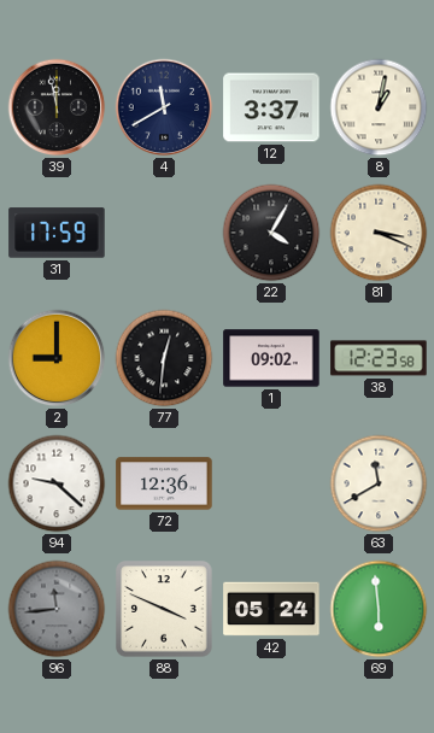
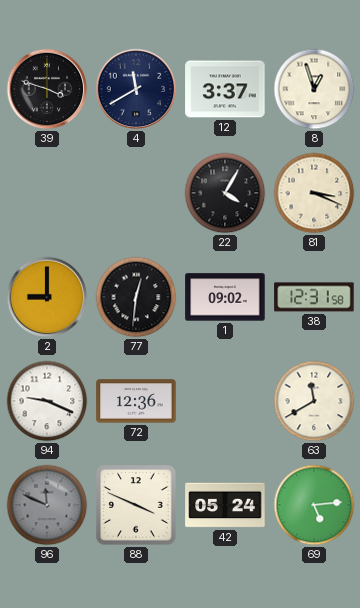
39: 11:58 -> 3:48
8: 1:02 -> 12:57
31: 17:59 -> none
38: 12:23 -> 12:31
94: 9:22 -> 9:19
96: 11:44 -> 11:49
69: 5:59 -> 5:14
